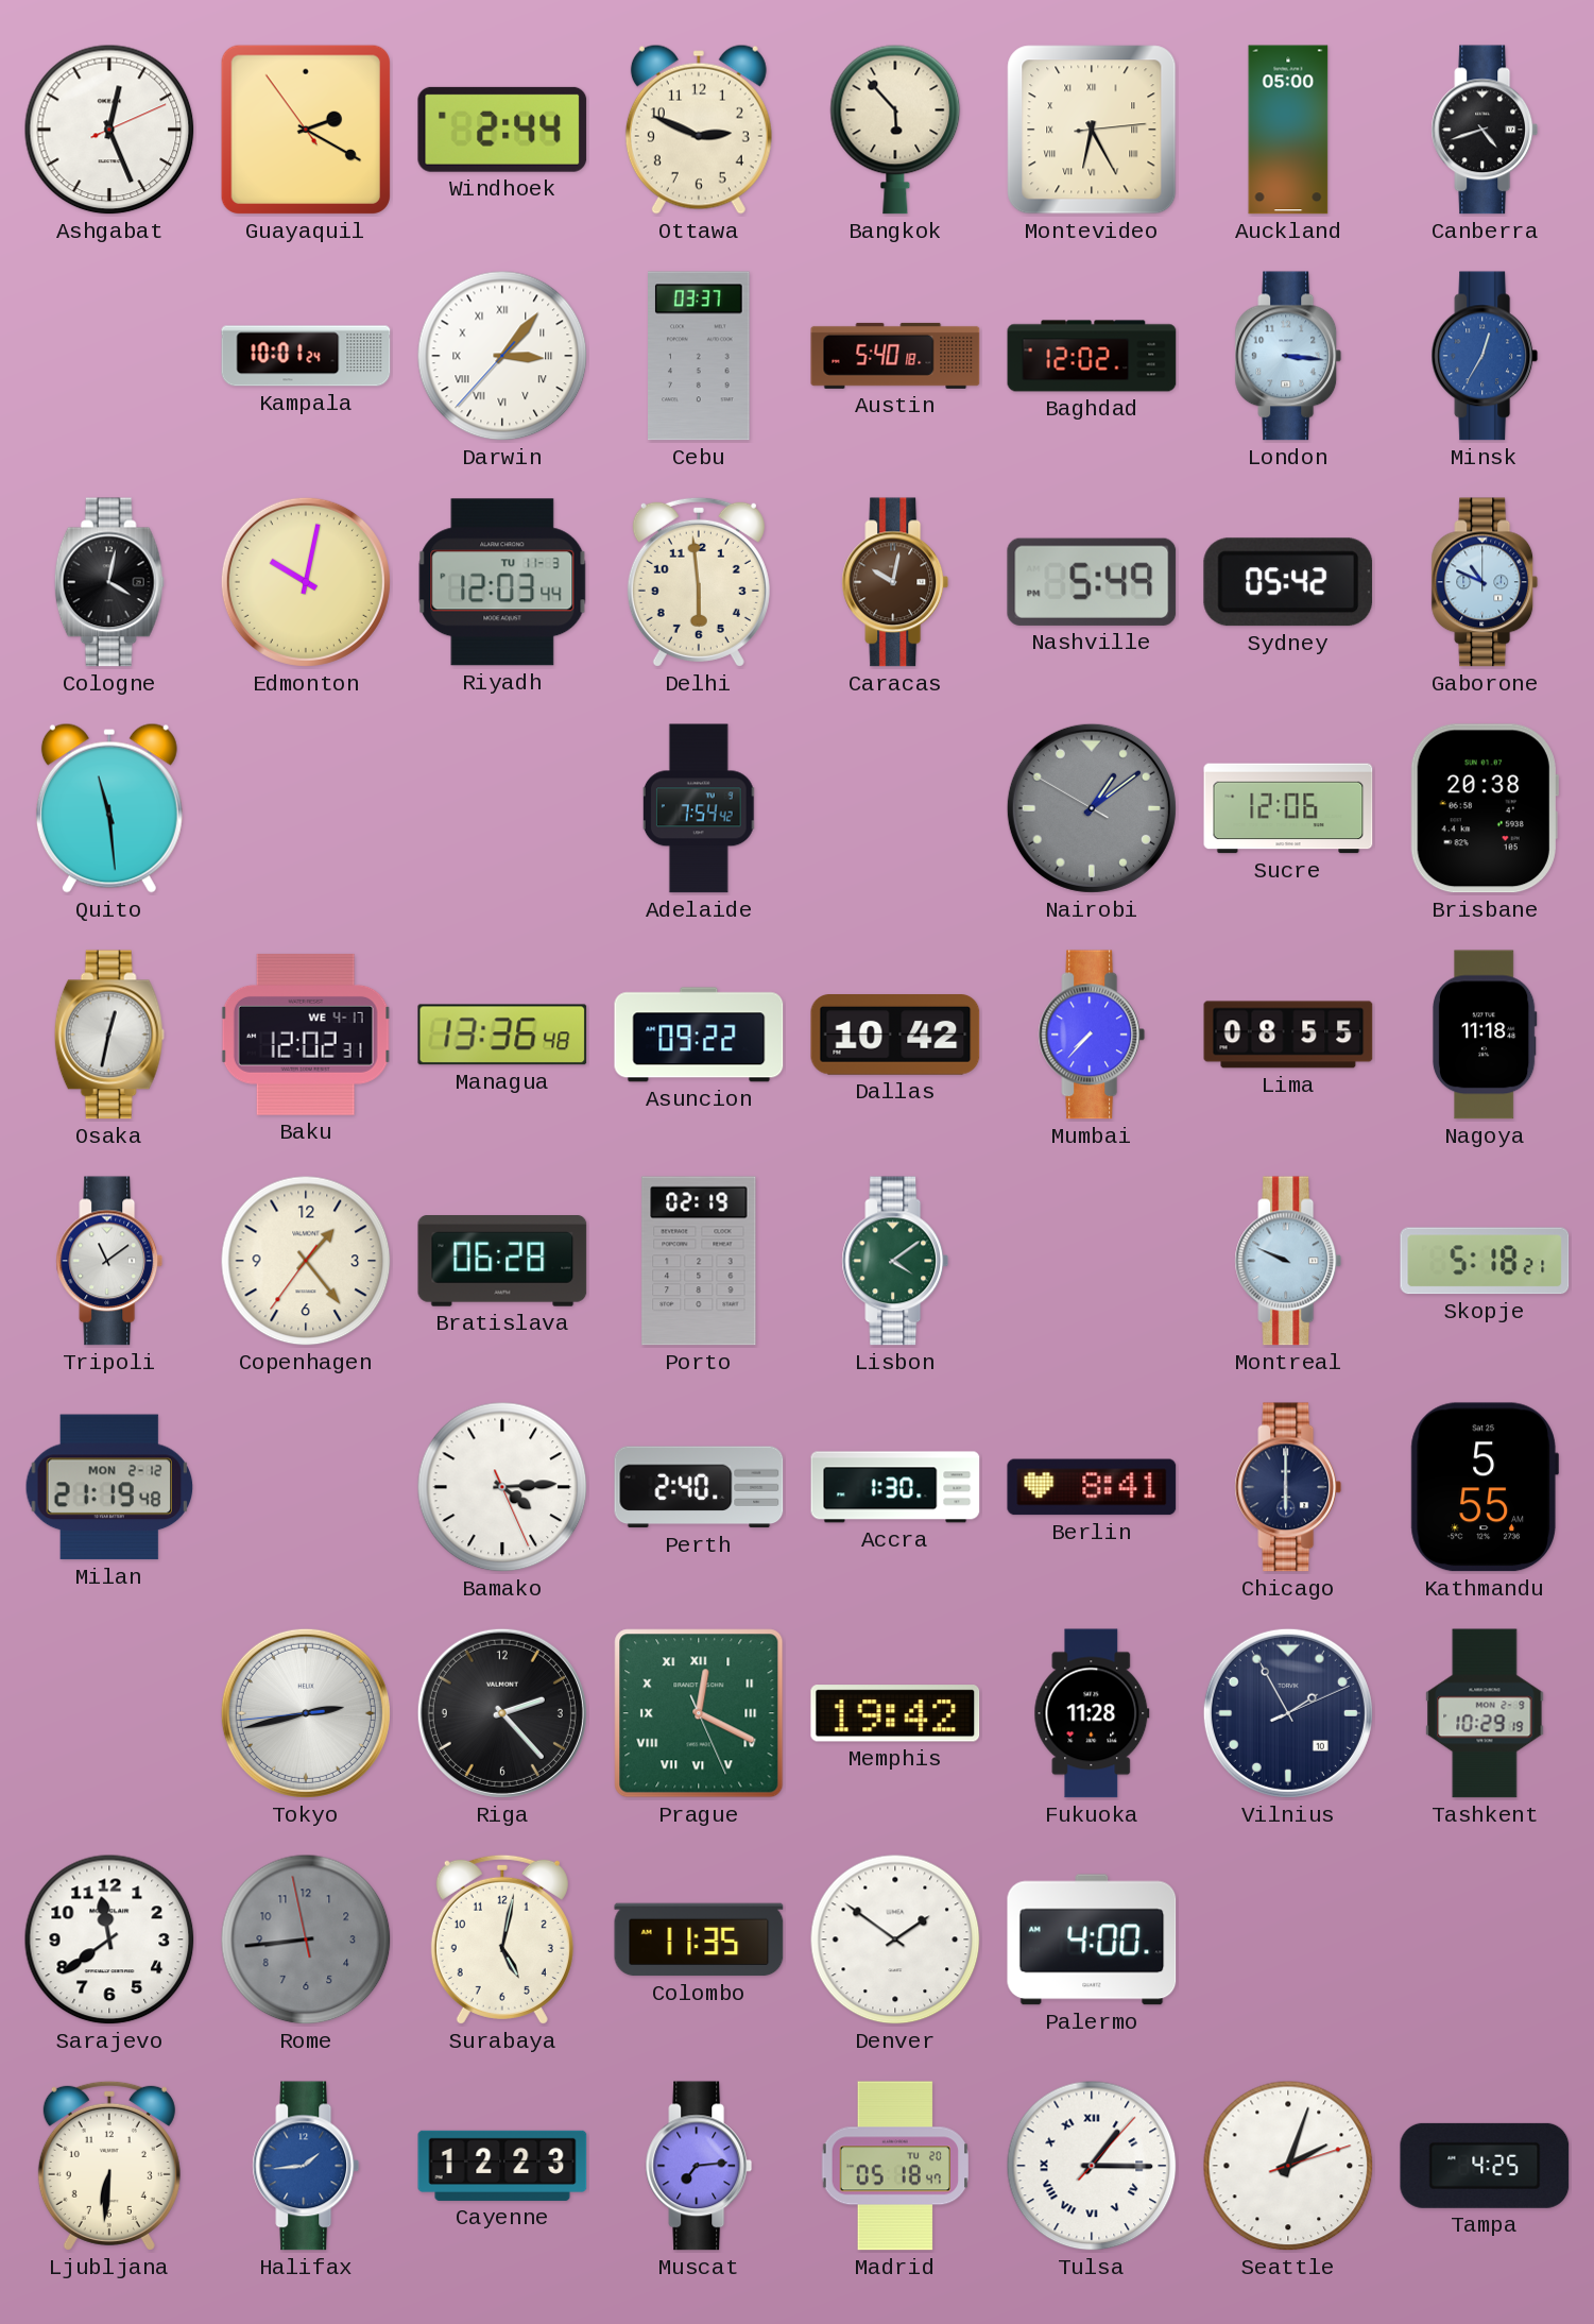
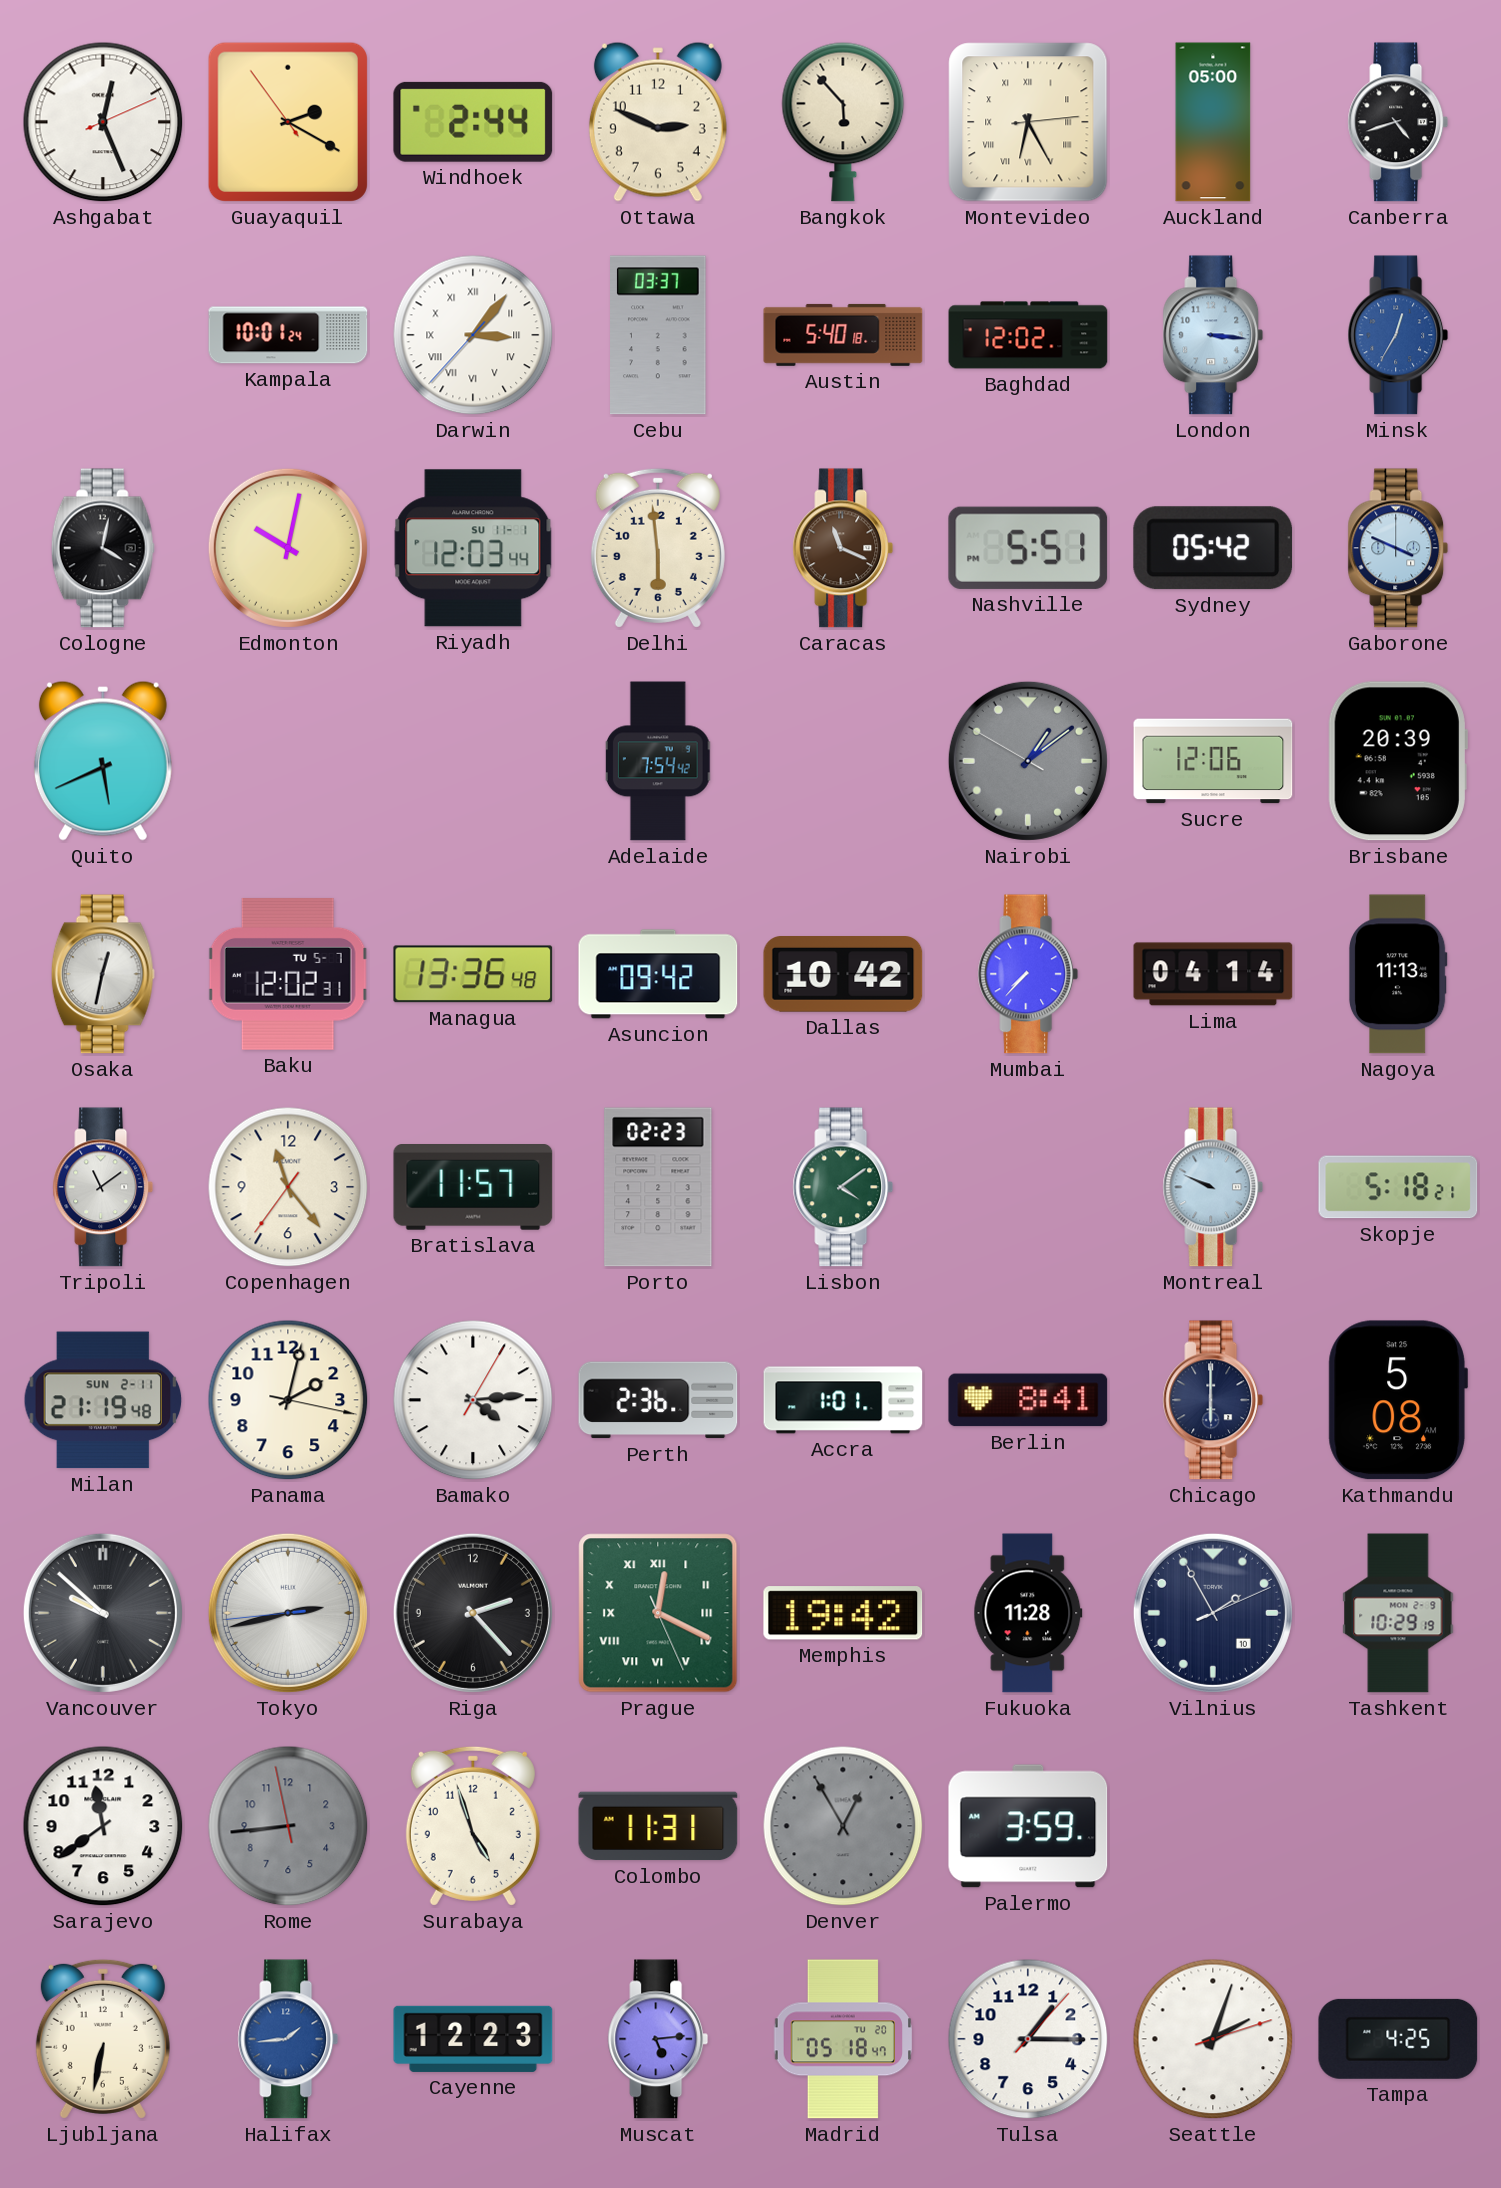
Riyadh date: TU 11-3 -> SU 11-1
Caracas: 10:02 -> 11:19
Nashville: 5:49 -> 5:51
Gaborone: 10:49 -> 3:49
Quito: 11:29 -> 5:41
Brisbane: 20:38 -> 20:39
Baku date: WE 4-17 -> TU 5-7
Asuncion: 09:22 -> 09:42
Lima: 08:55 -> 04:14
Nagoya: 11:18 -> 11:13
Copenhagen: 1:23 -> 11:23
Bratislava: 06:28 -> 11:57
Porto: 02:19 -> 02:23
Milan date: MON 2-12 -> SUN 2-11
Panama: none -> 2:02
Bamako: 4:14:26 -> 4:14:05
Perth: 2:40 -> 2:36
Accra: 1:30 -> 1:01
Kathmandu: 5:55 -> 5:08
Vancouver: none -> 9:52
Surabaya: 5:02 -> 4:57
Colombo: 11:35 -> 11:31
Denver: 1:51 -> 12:55
Denver dial: white -> grey
Palermo: 4:00 -> 3:59
Ljubljana: 6:31 -> 6:32
Muscat: 7:14 -> 5:14
Tulsa numerals: Roman -> Arabic
